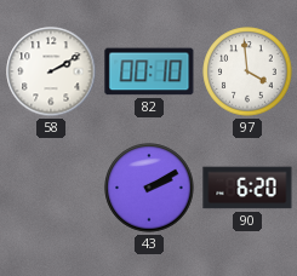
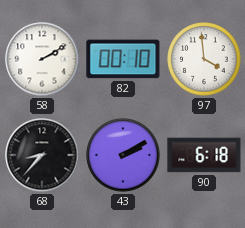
68: none -> 8:37
90: 6:20 -> 6:18
